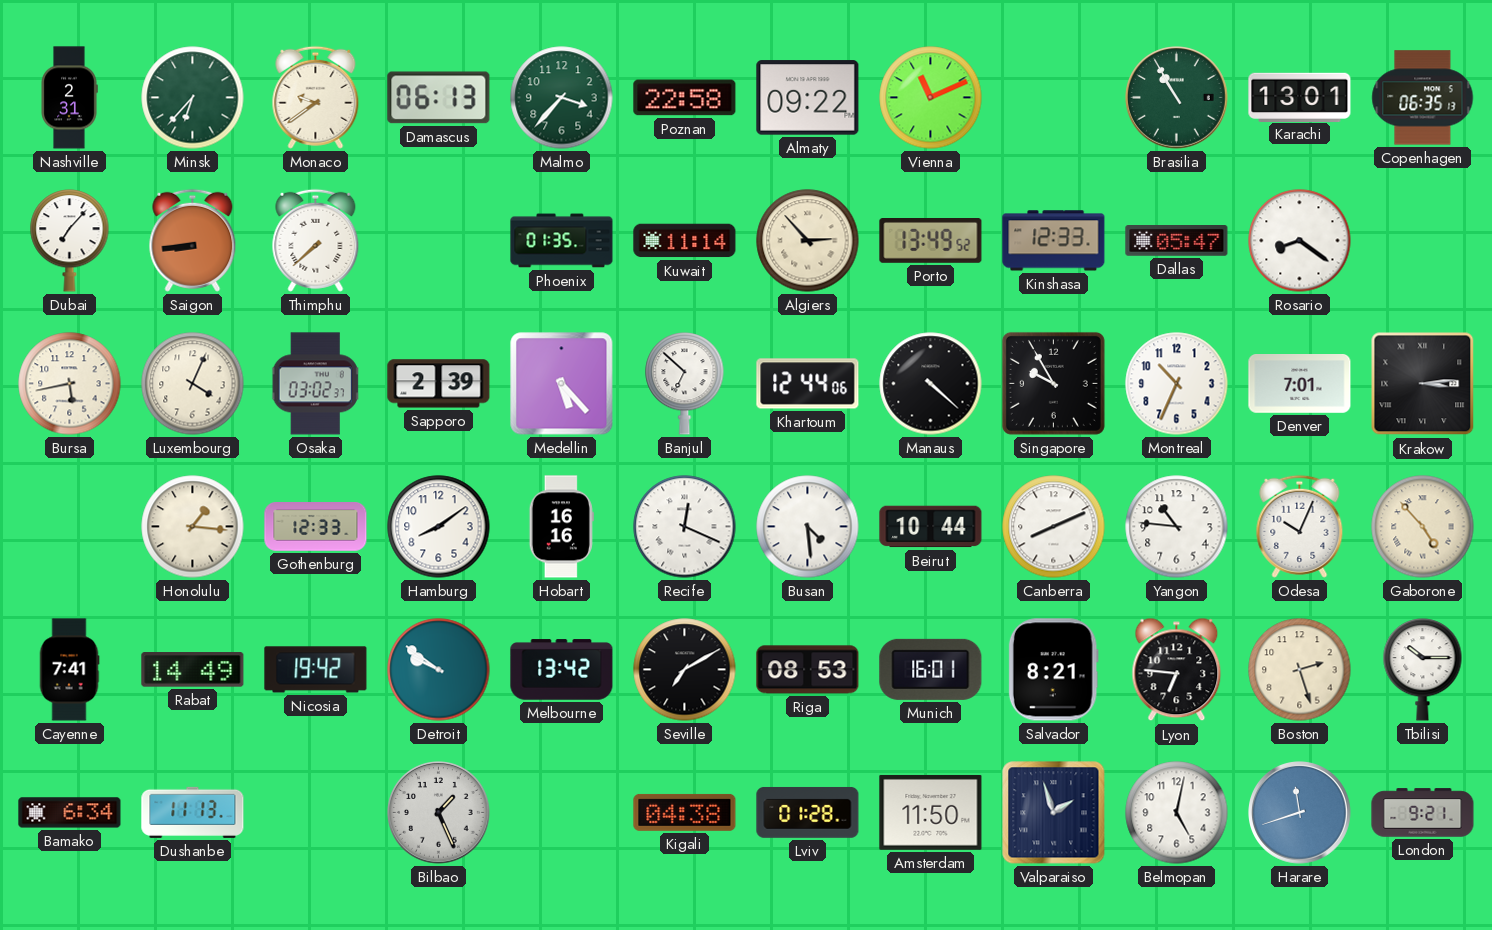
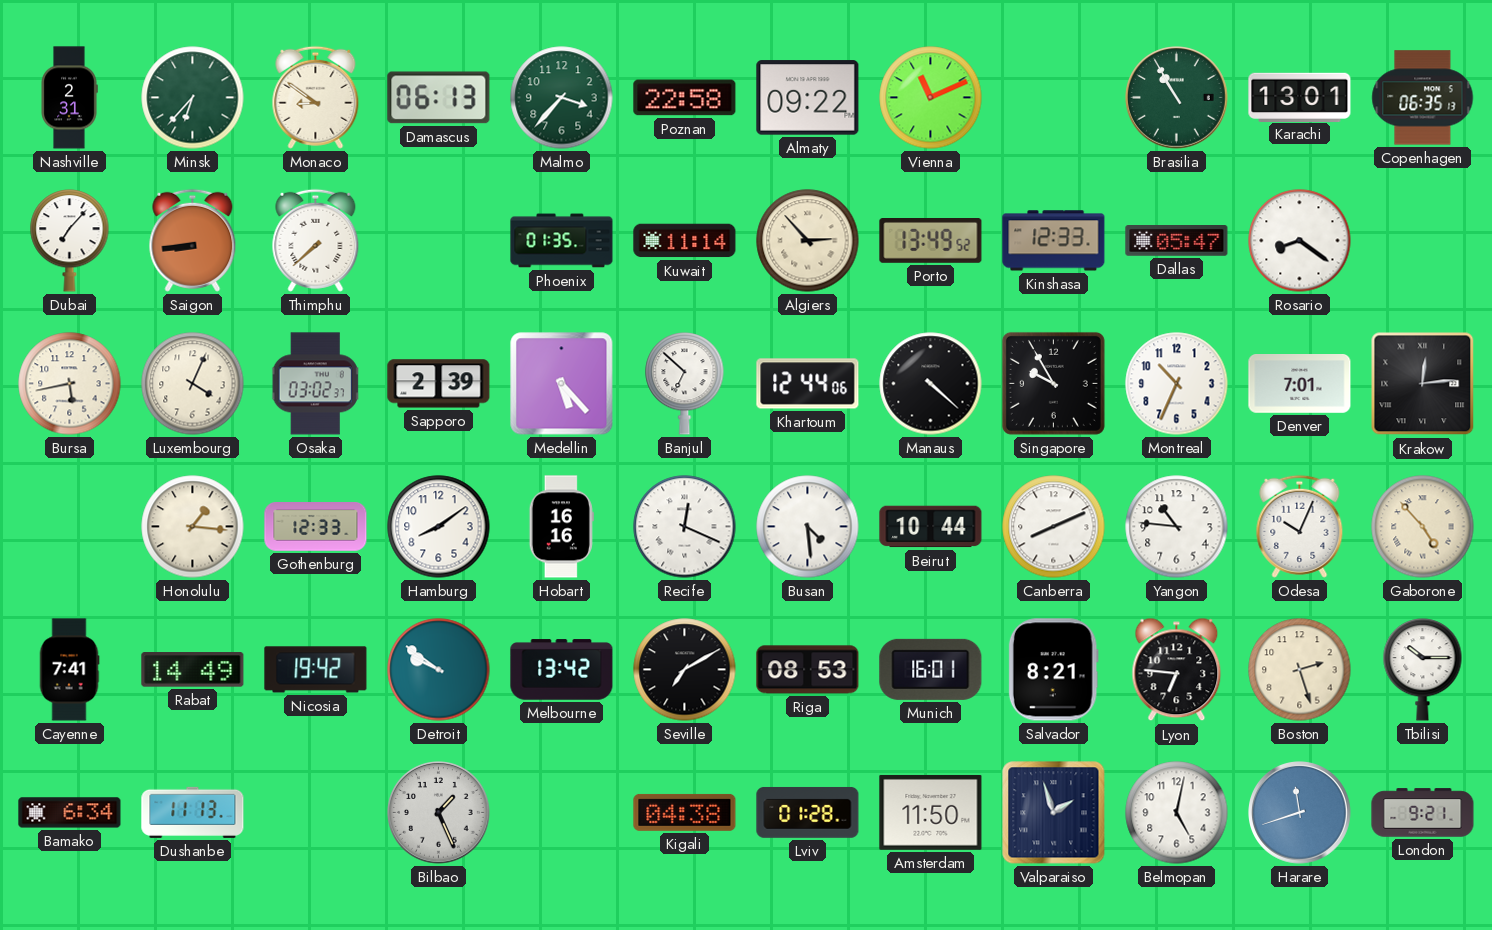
Monaco: 9:39 -> 8:51
Krakow: 3:14 -> 12:14
